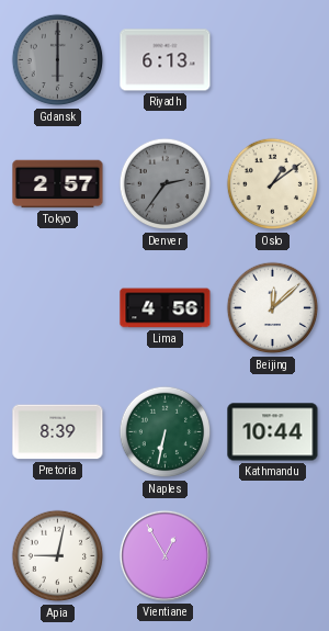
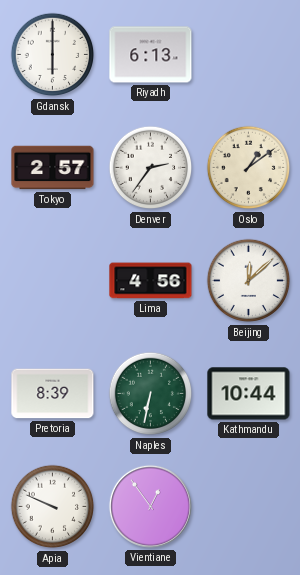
Gdansk dial: grey -> white
Denver dial: grey -> white
Apia: 9:02 -> 9:49
Vientiane: 12:55 -> 12:54
